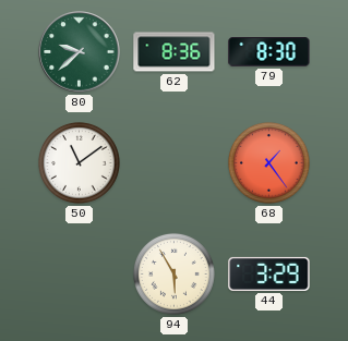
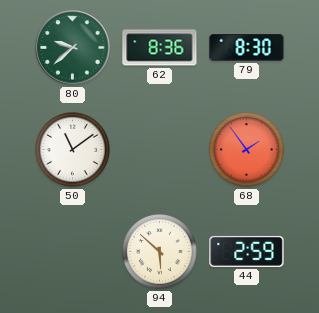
68: 1:24 -> 1:54
94: 5:55 -> 5:52
44: 3:29 -> 2:59
